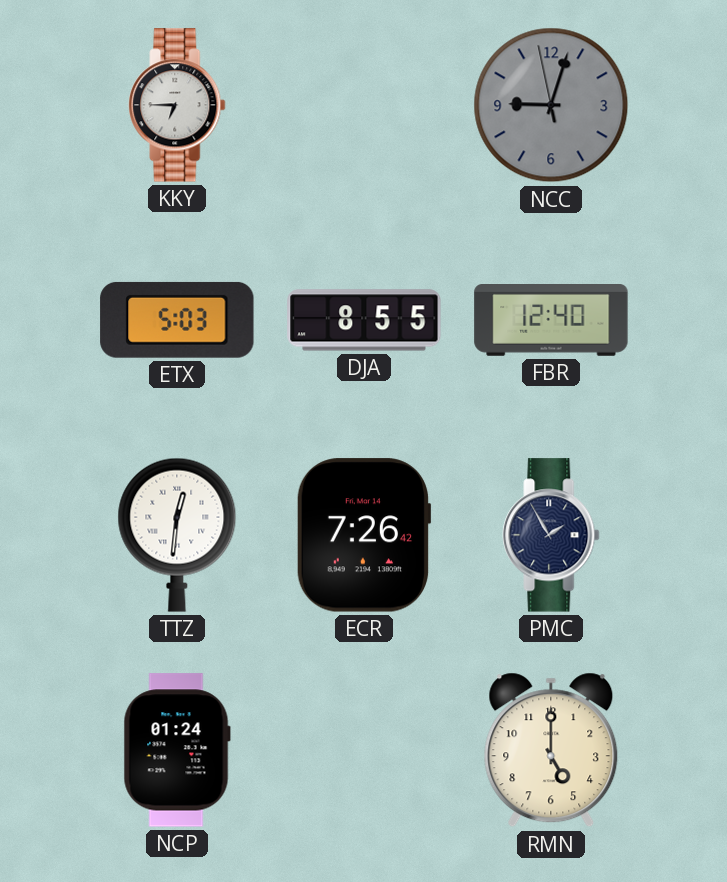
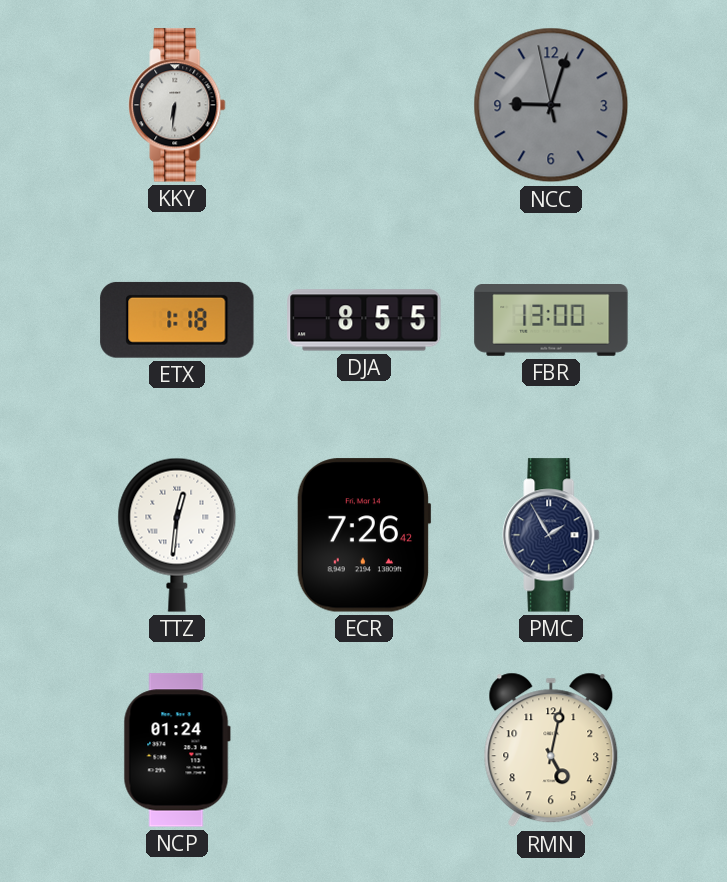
KKY: 6:45 -> 6:31
ETX: 5:03 -> 1:18
FBR: 12:40 -> 13:00
RMN: 5:00 -> 5:02
